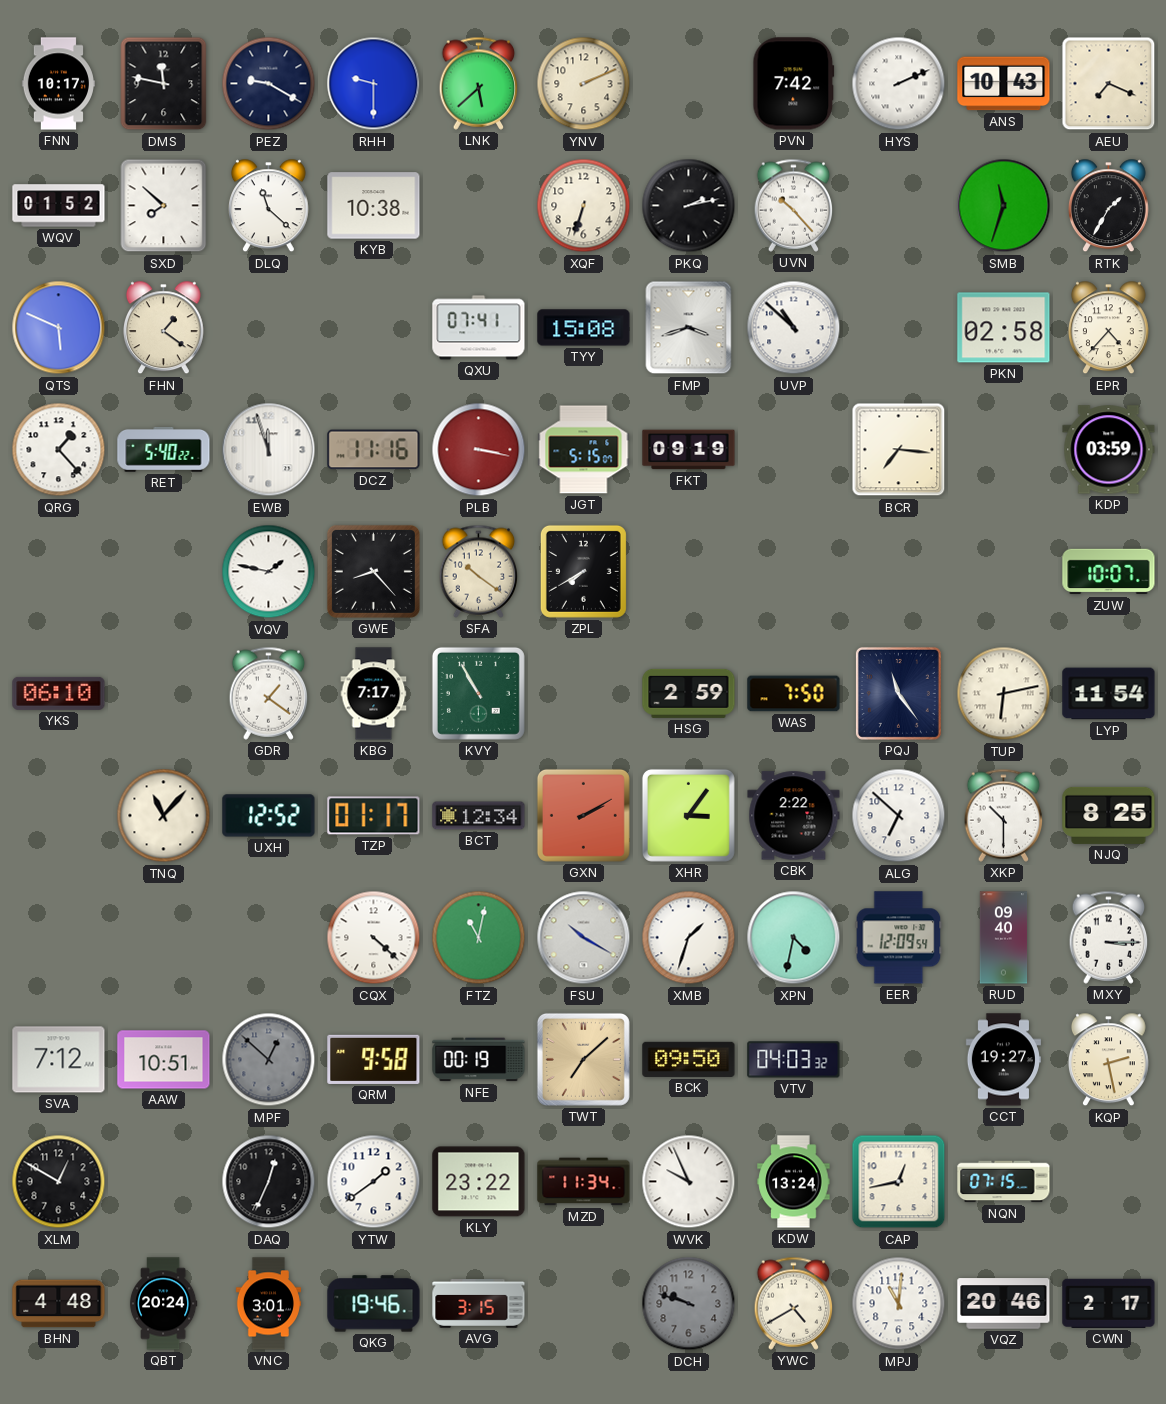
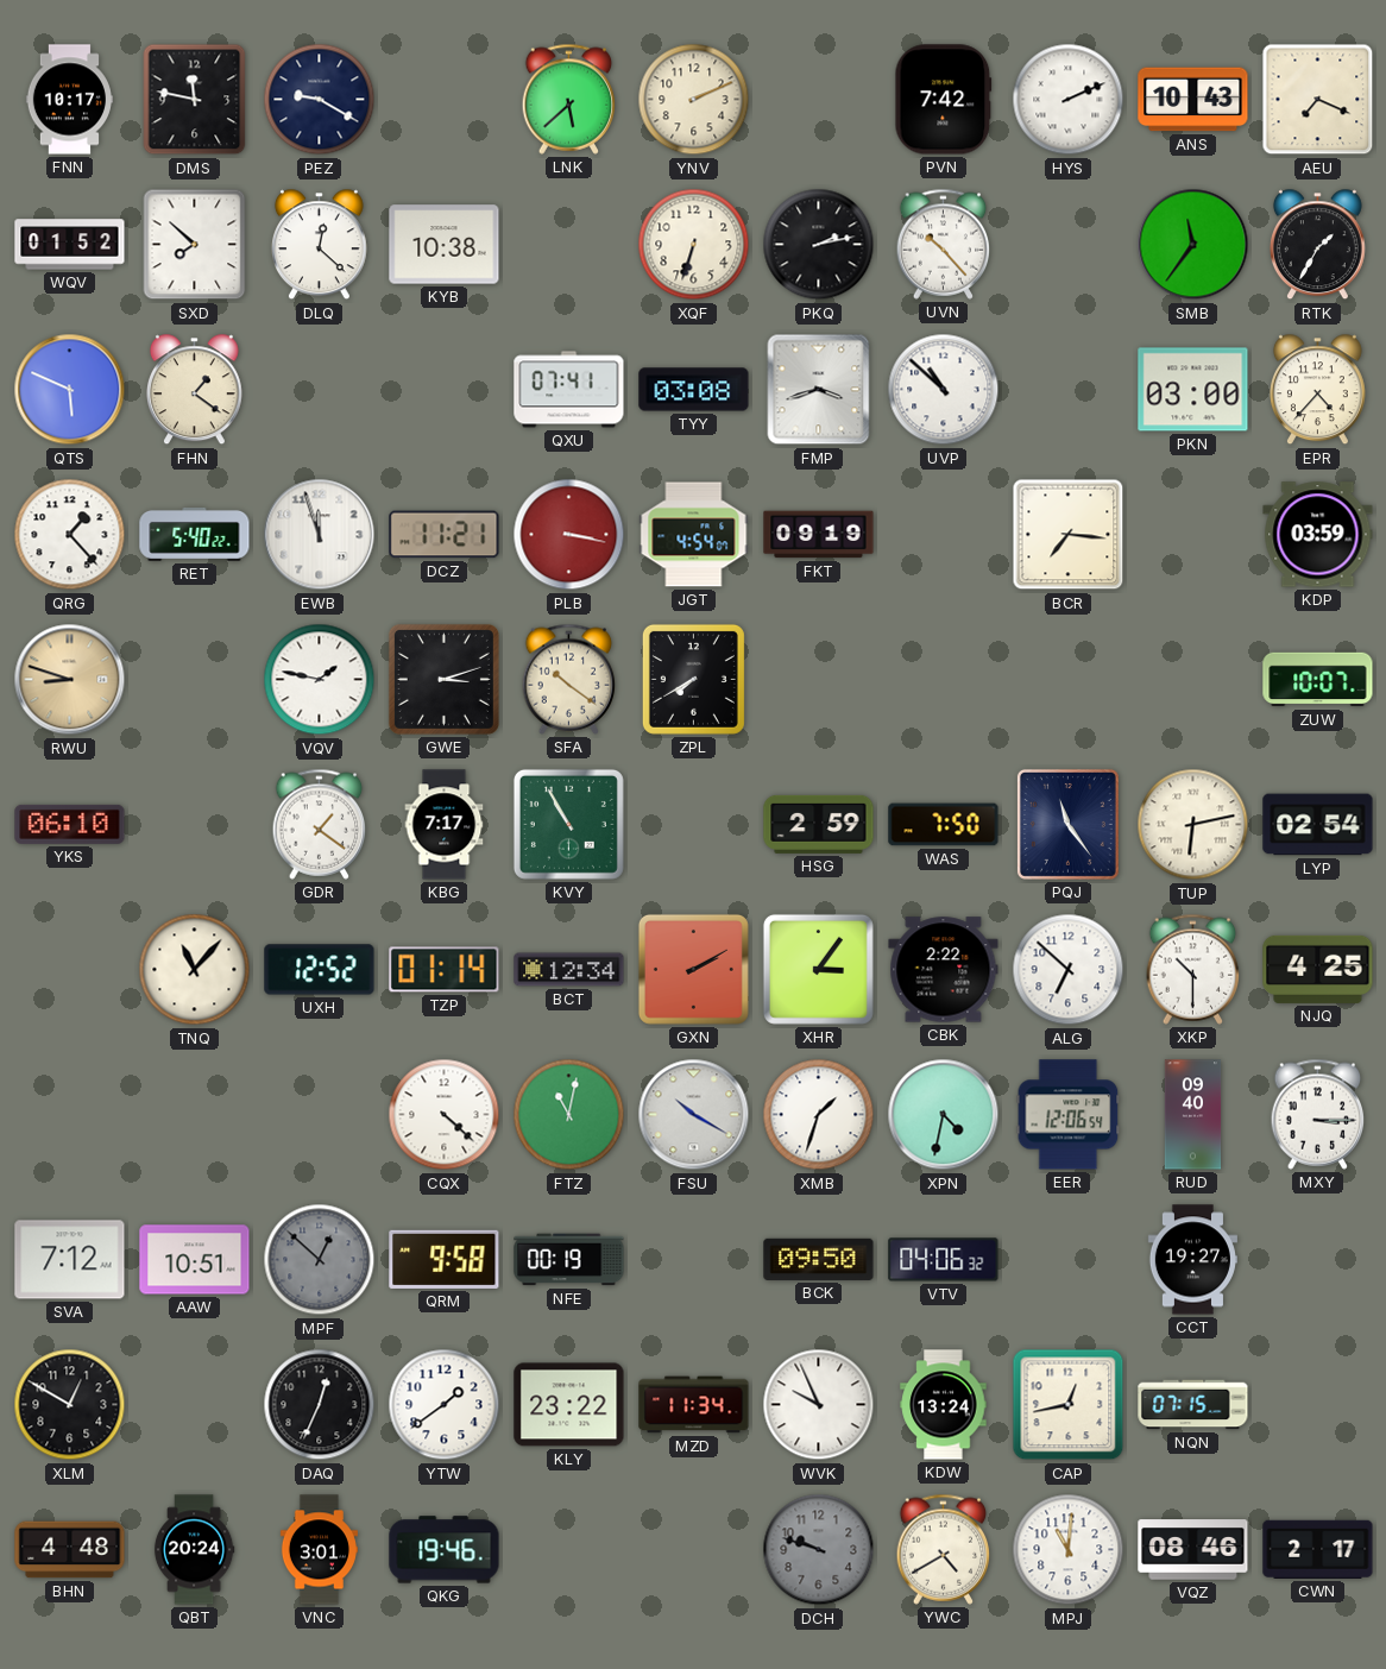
RHH: 9:30 -> none
DLQ: 11:22 -> 12:22
SMB: 11:33 -> 11:36
TYY: 15:08 -> 03:08
PKN: 02:58 -> 03:00
DCZ: 11:16 -> 11:21
JGT: 5:15 -> 4:54
RWU: none -> 8:48
GWE: 8:23 -> 3:12
LYP: 11:54 -> 02:54
TZP: 01:17 -> 01:14
NJQ: 8:25 -> 4:25
EER: 12:09 -> 12:06
TWT: 7:08 -> none
VTV: 04:03 -> 04:06
KQP: 2:28 -> none
AVG: 3:15 -> none
VQZ: 20:46 -> 08:46
